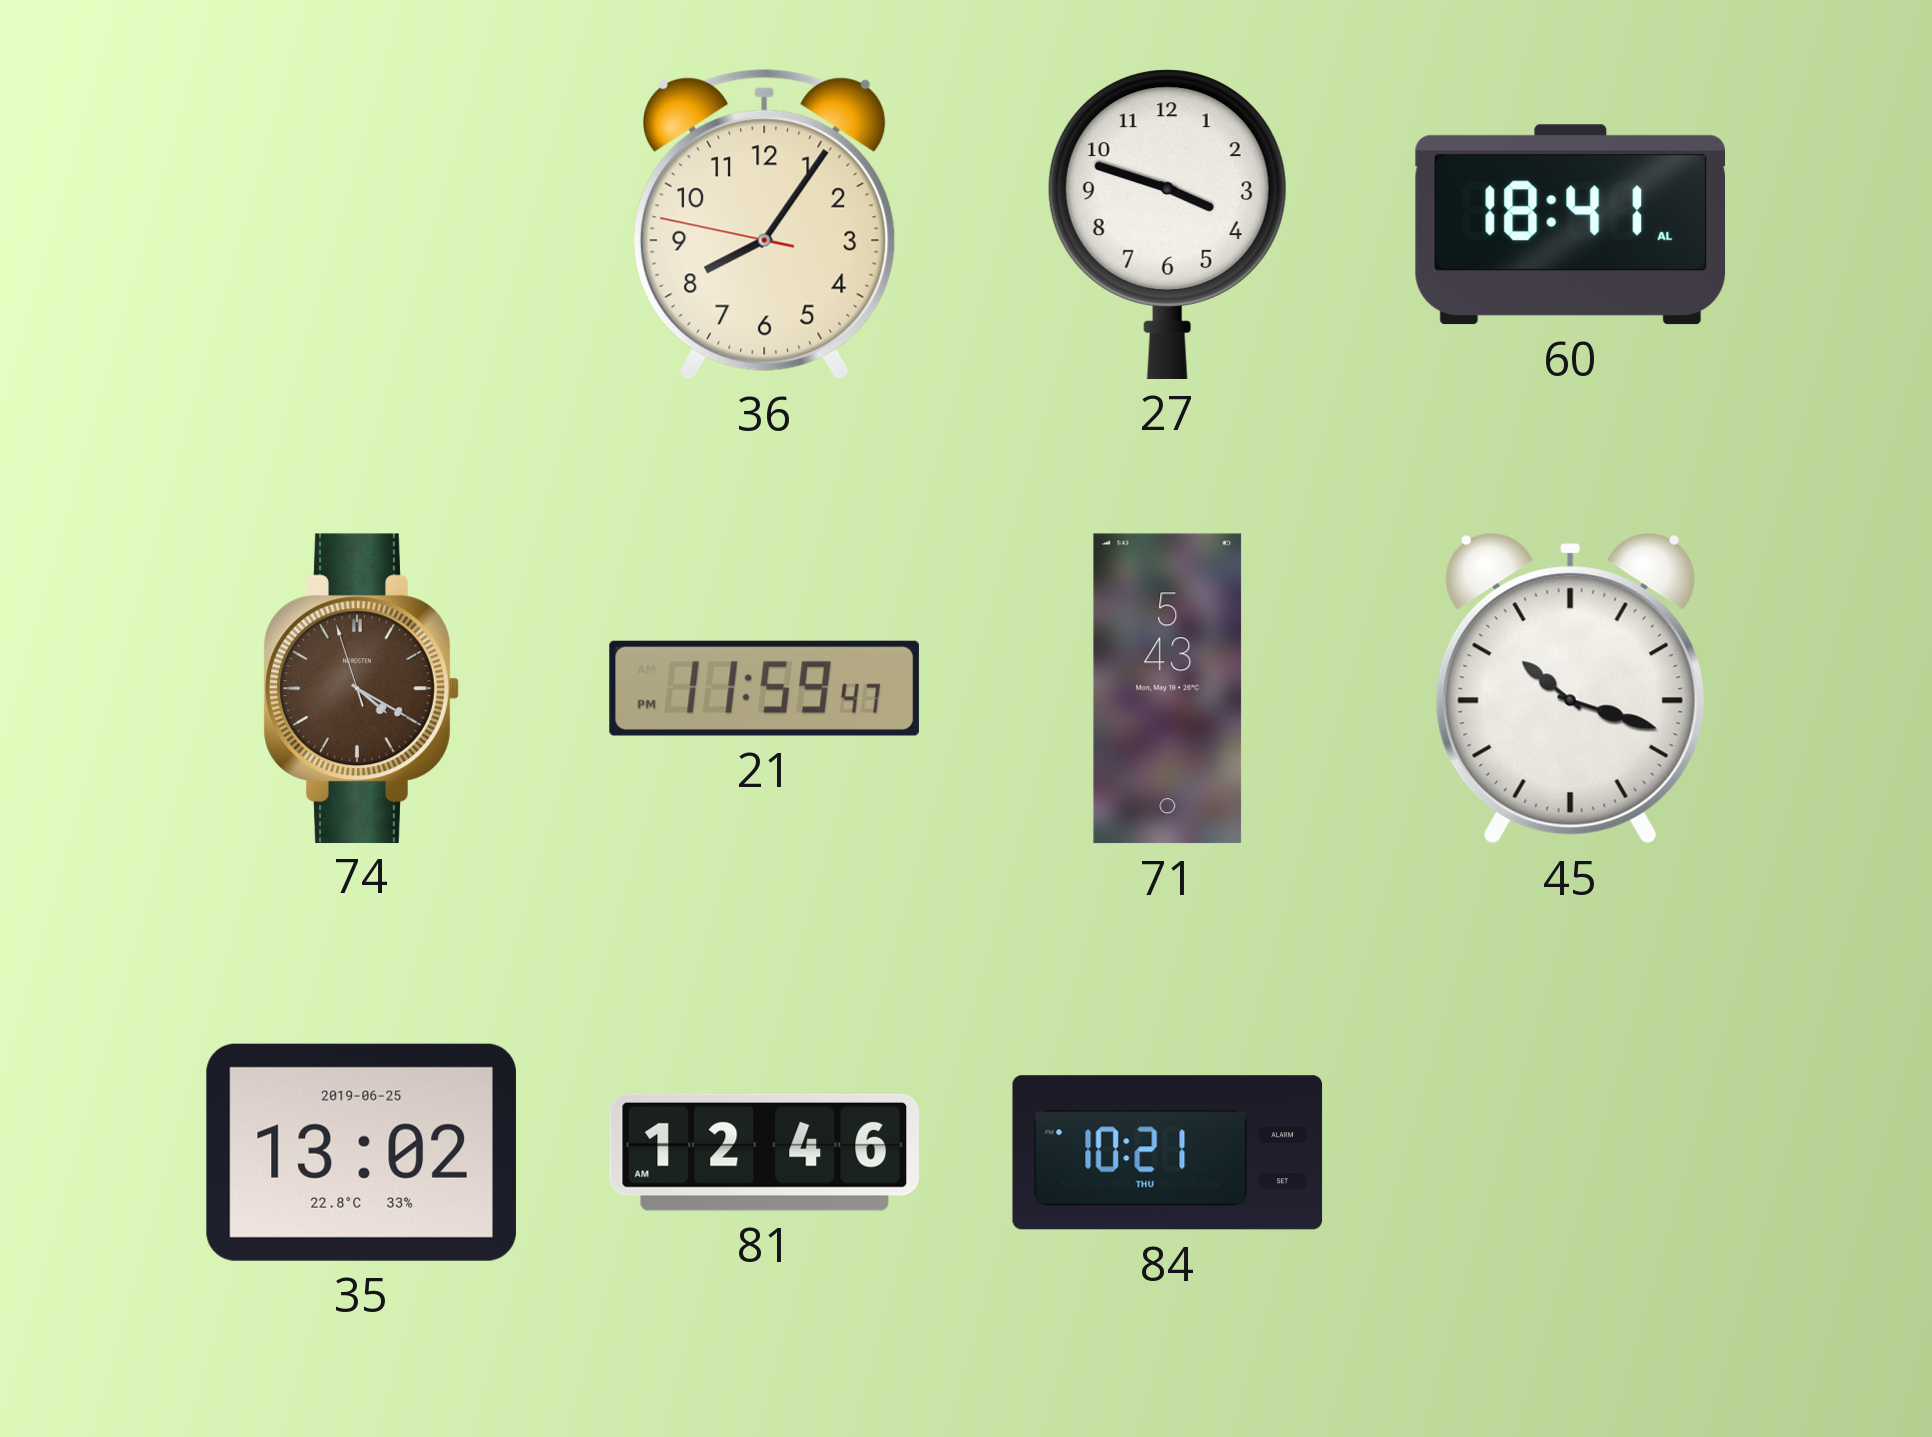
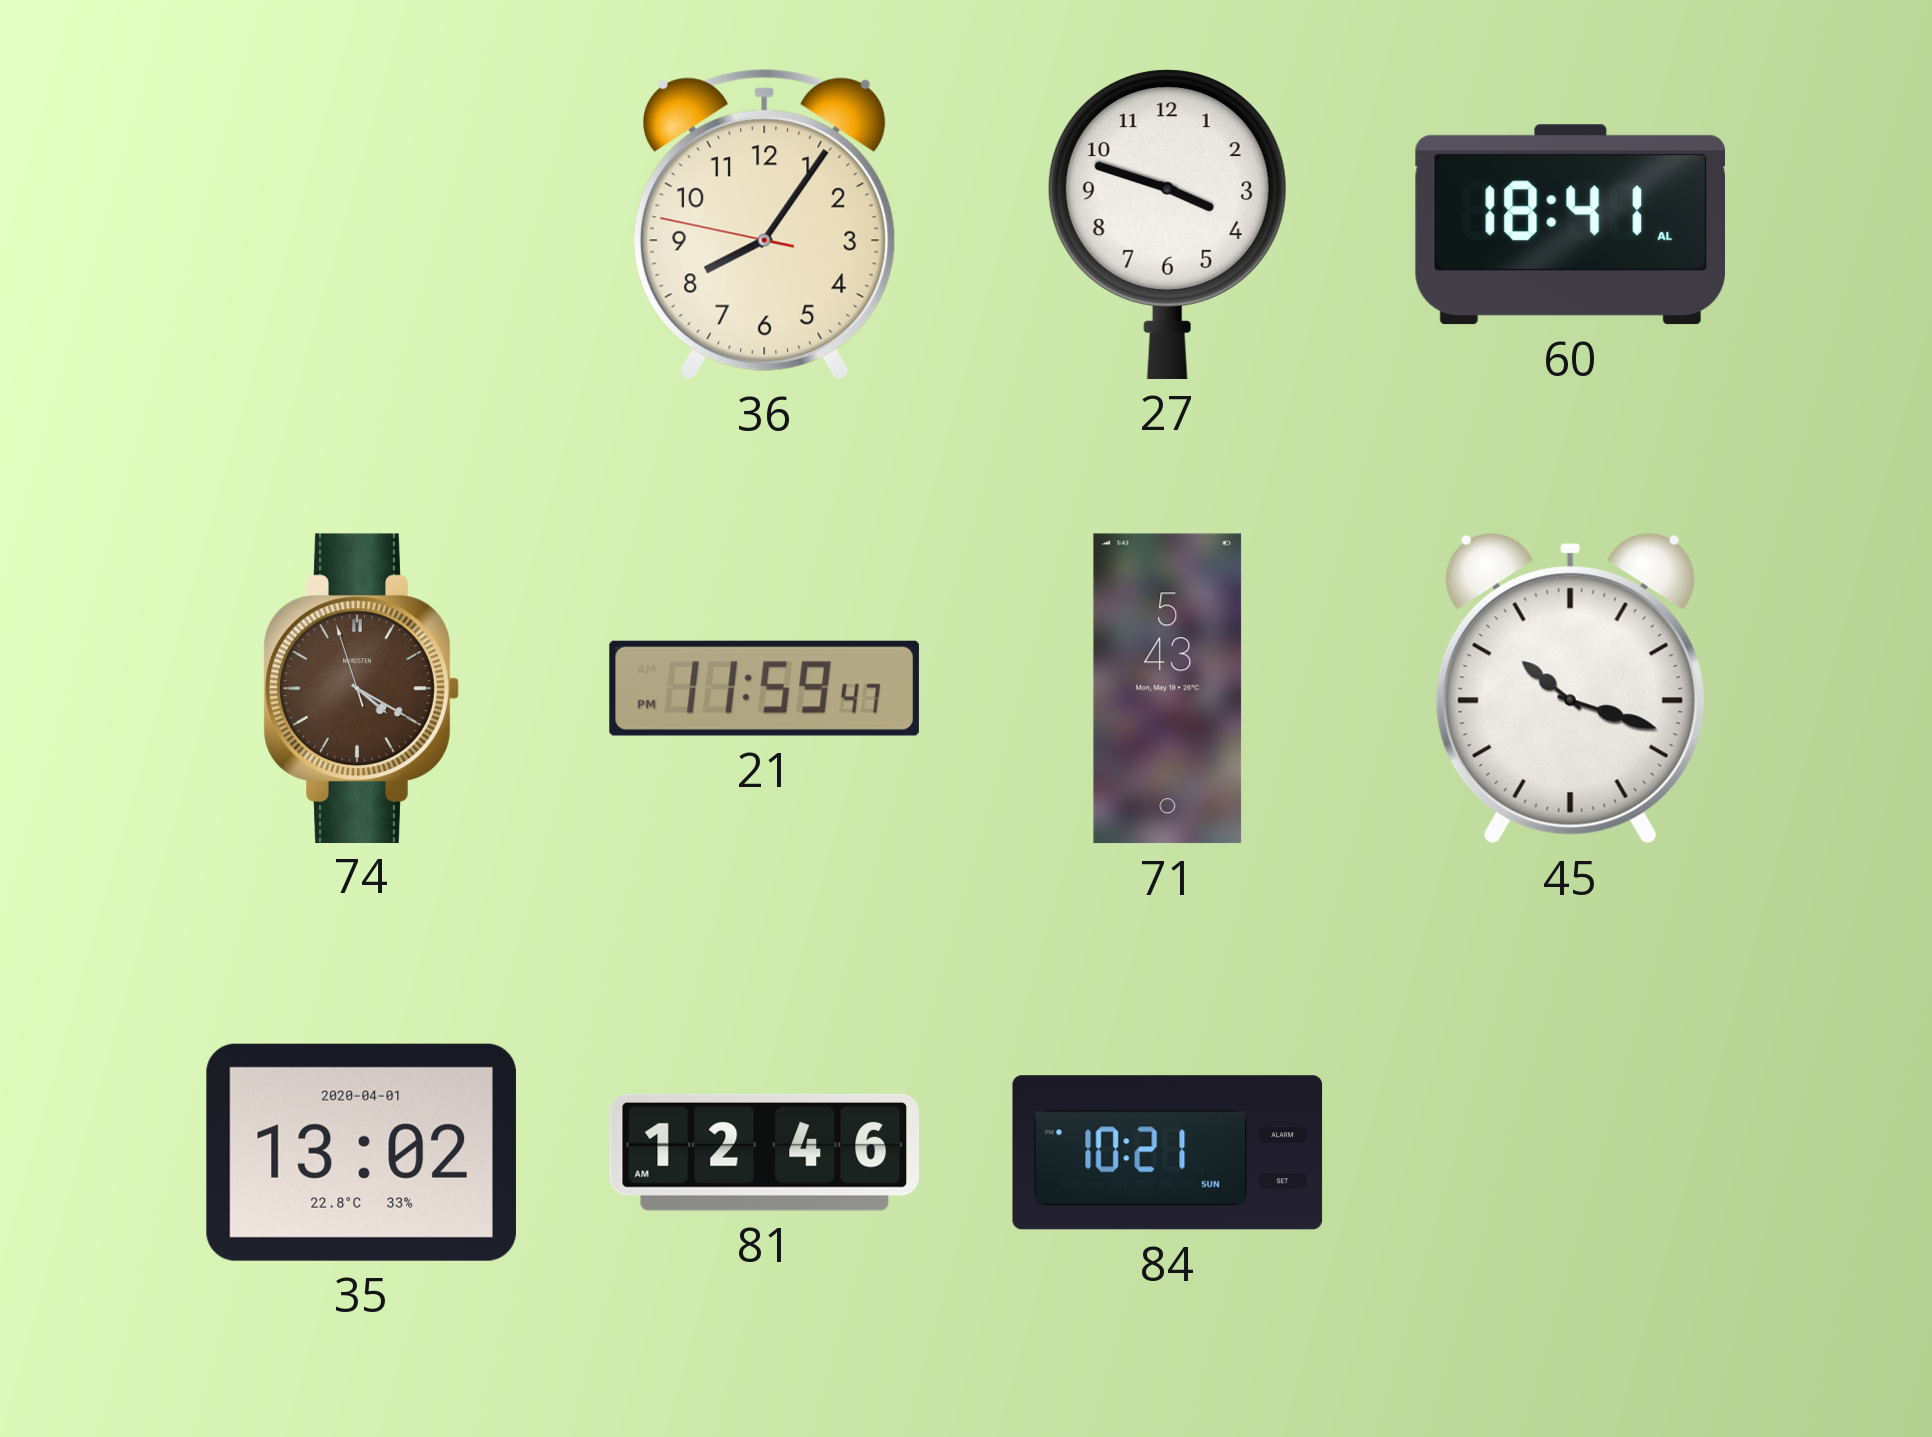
35 date: 2019-06-25 -> 2020-04-01
84 date: THU -> SUN
